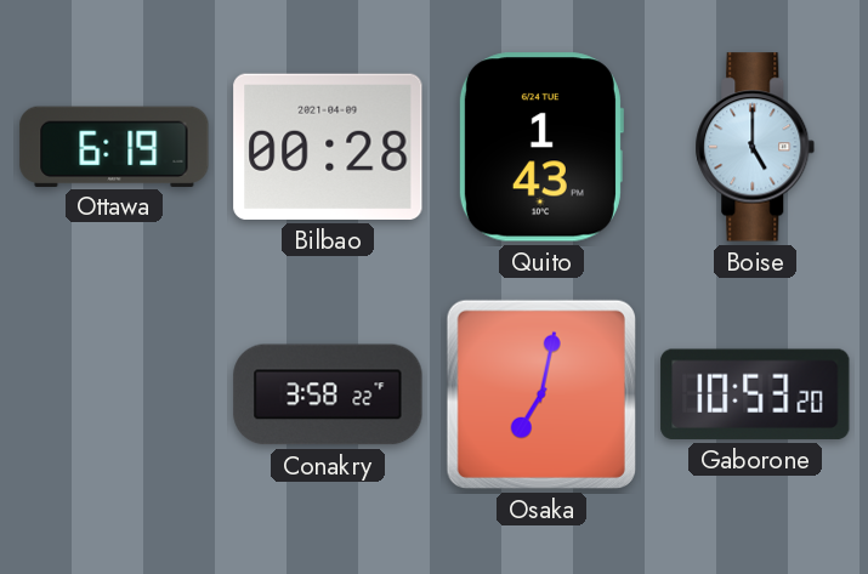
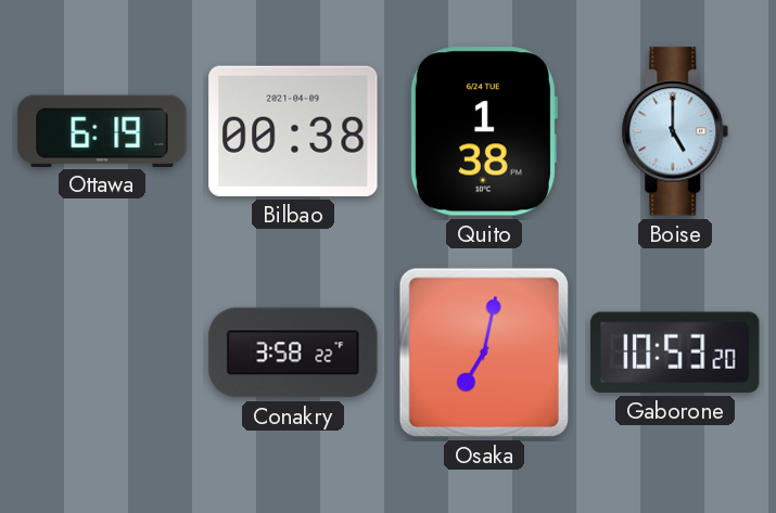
Bilbao: 00:28 -> 00:38
Quito: 1:43 -> 1:38
